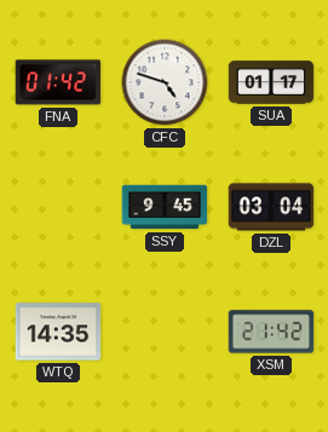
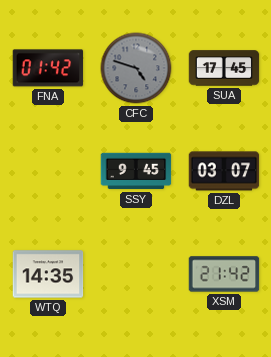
CFC dial: white -> grey
SUA: 01:17 -> 17:45
DZL: 03:04 -> 03:07
